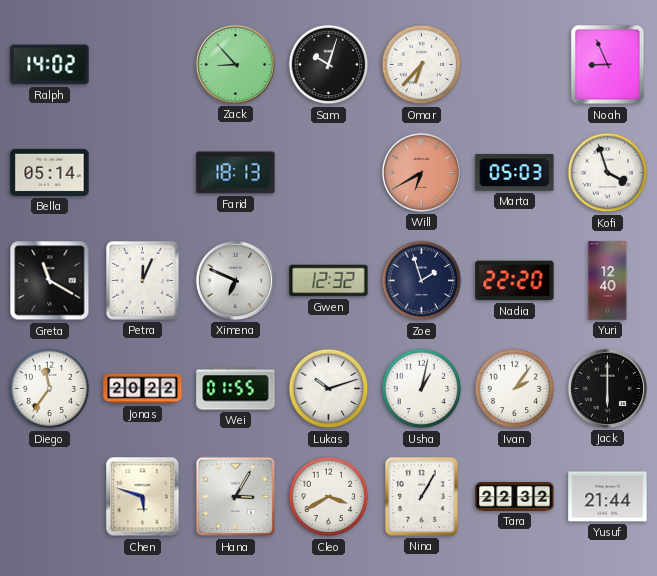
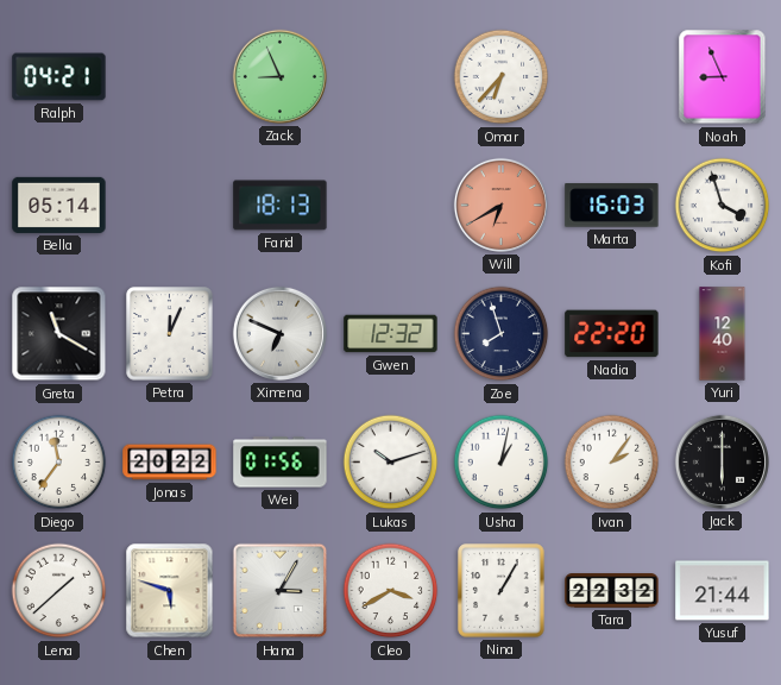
Ralph: 14:02 -> 04:21
Zack: 8:53 -> 8:56
Sam: 10:03 -> none
Marta: 05:03 -> 16:03
Zoe: 1:57 -> 7:57
Wei: 01:55 -> 01:56
Lena: none -> 1:38
